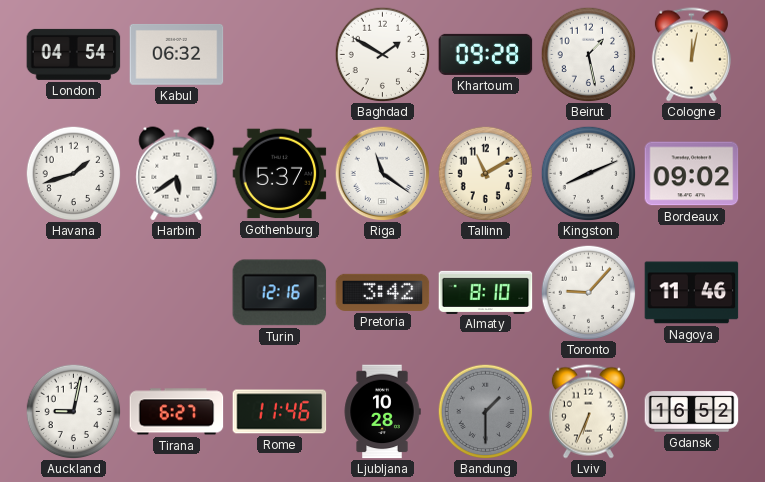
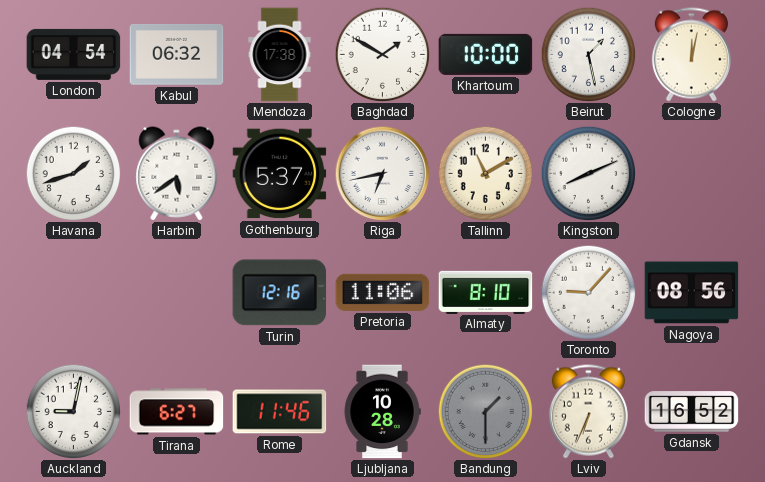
Mendoza: none -> 17:38
Khartoum: 09:28 -> 10:00
Riga: 11:21 -> 6:43
Bordeaux: 09:02 -> none
Pretoria: 3:42 -> 11:06
Nagoya: 11:46 -> 08:56
